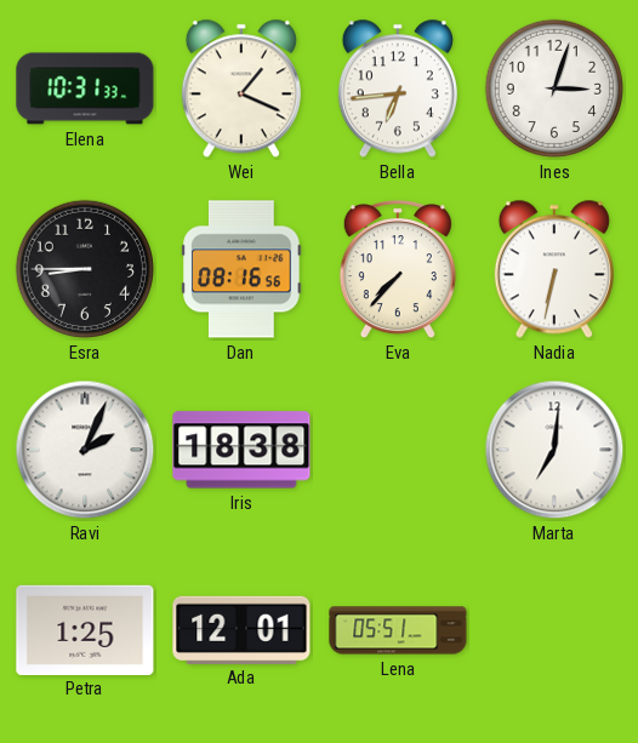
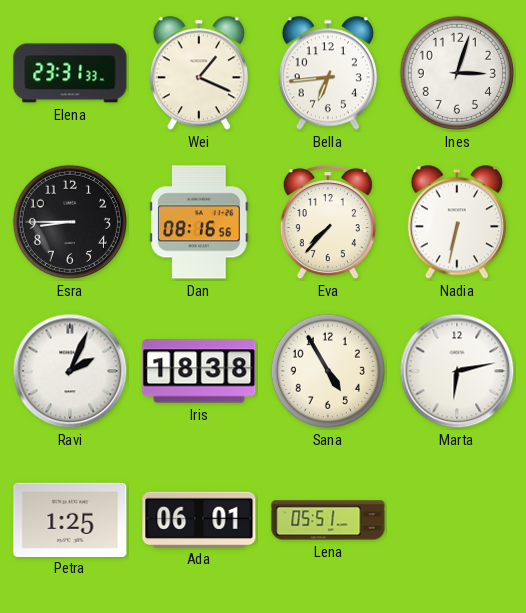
Elena: 10:31 -> 23:31
Sana: none -> 4:55
Marta: 7:01 -> 6:13
Ada: 12:01 -> 06:01
